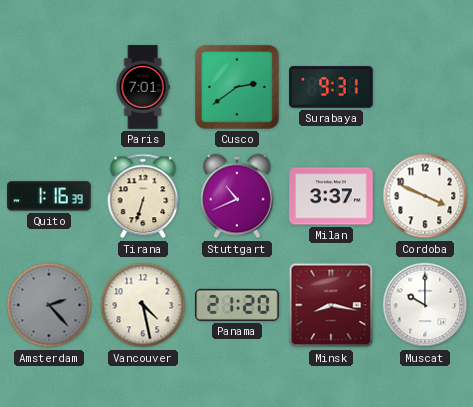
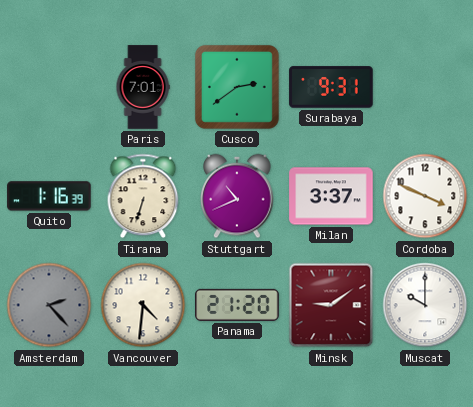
Vancouver: 4:28 -> 4:31
Minsk: 8:17 -> 9:09
